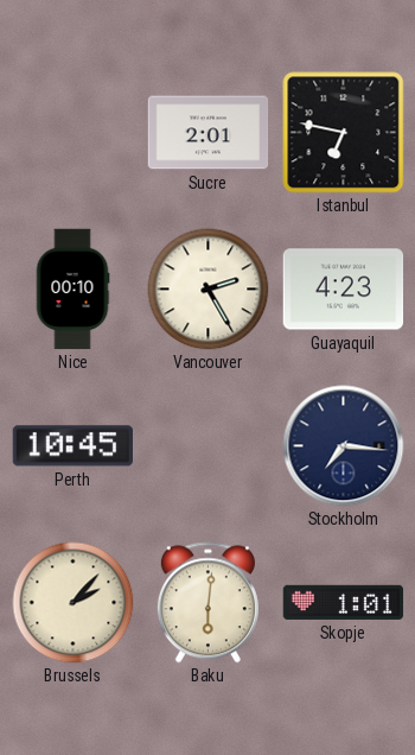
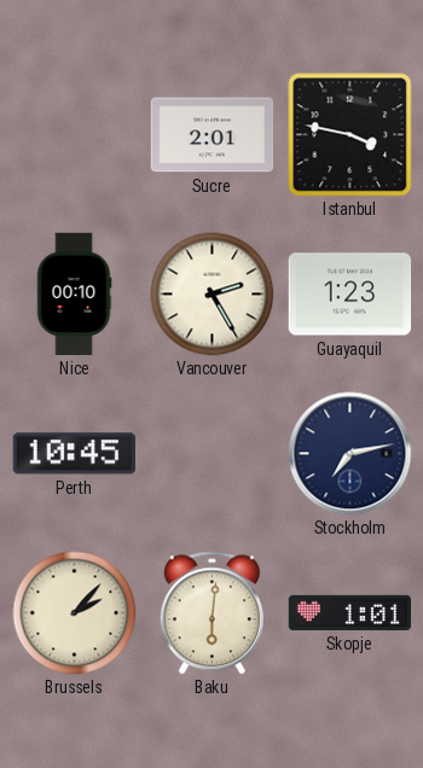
Istanbul: 6:47 -> 3:47
Guayaquil: 4:23 -> 1:23
Stockholm: 7:16 -> 7:13
